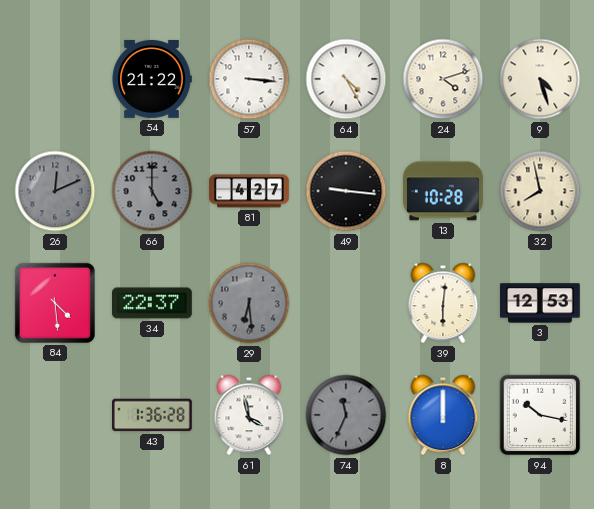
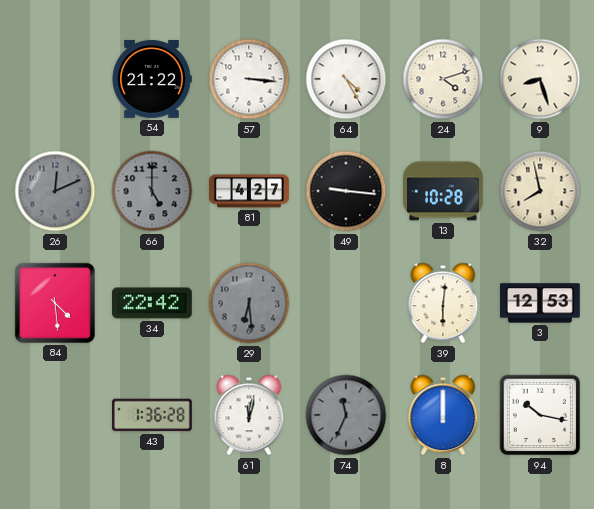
9: 4:27 -> 8:27
34: 22:37 -> 22:42
61: 3:58 -> 12:02
